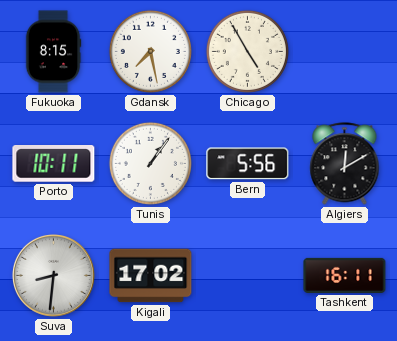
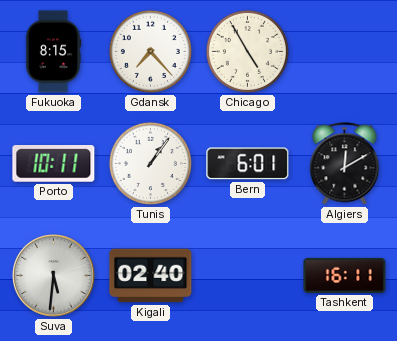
Gdansk: 7:28 -> 7:23
Bern: 5:56 -> 6:01
Suva: 8:31 -> 5:31
Kigali: 17:02 -> 02:40
